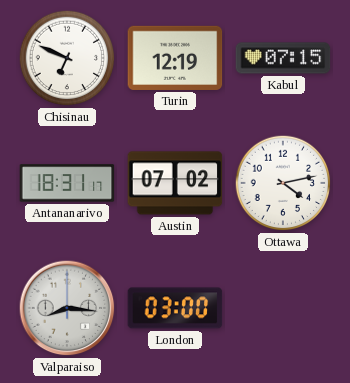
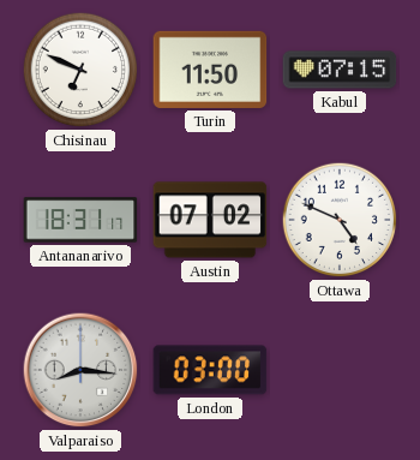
Turin: 12:19 -> 11:50
Ottawa: 4:13 -> 4:49
